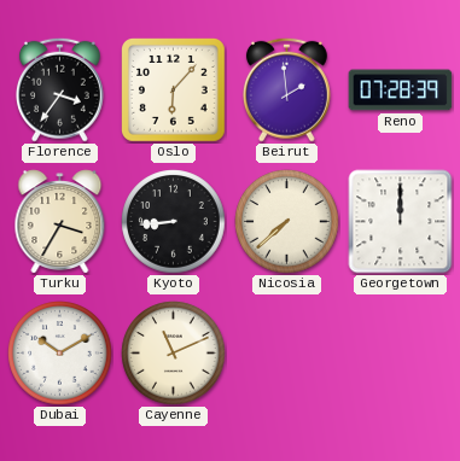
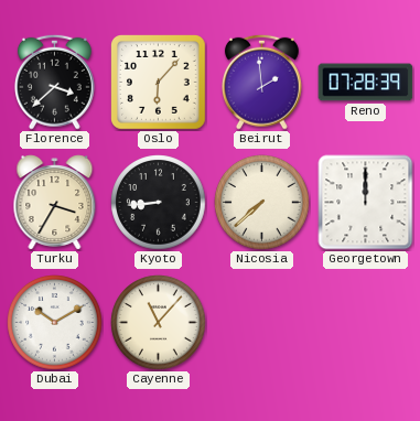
Florence: 3:36 -> 3:38
Cayenne: 11:11 -> 11:07
